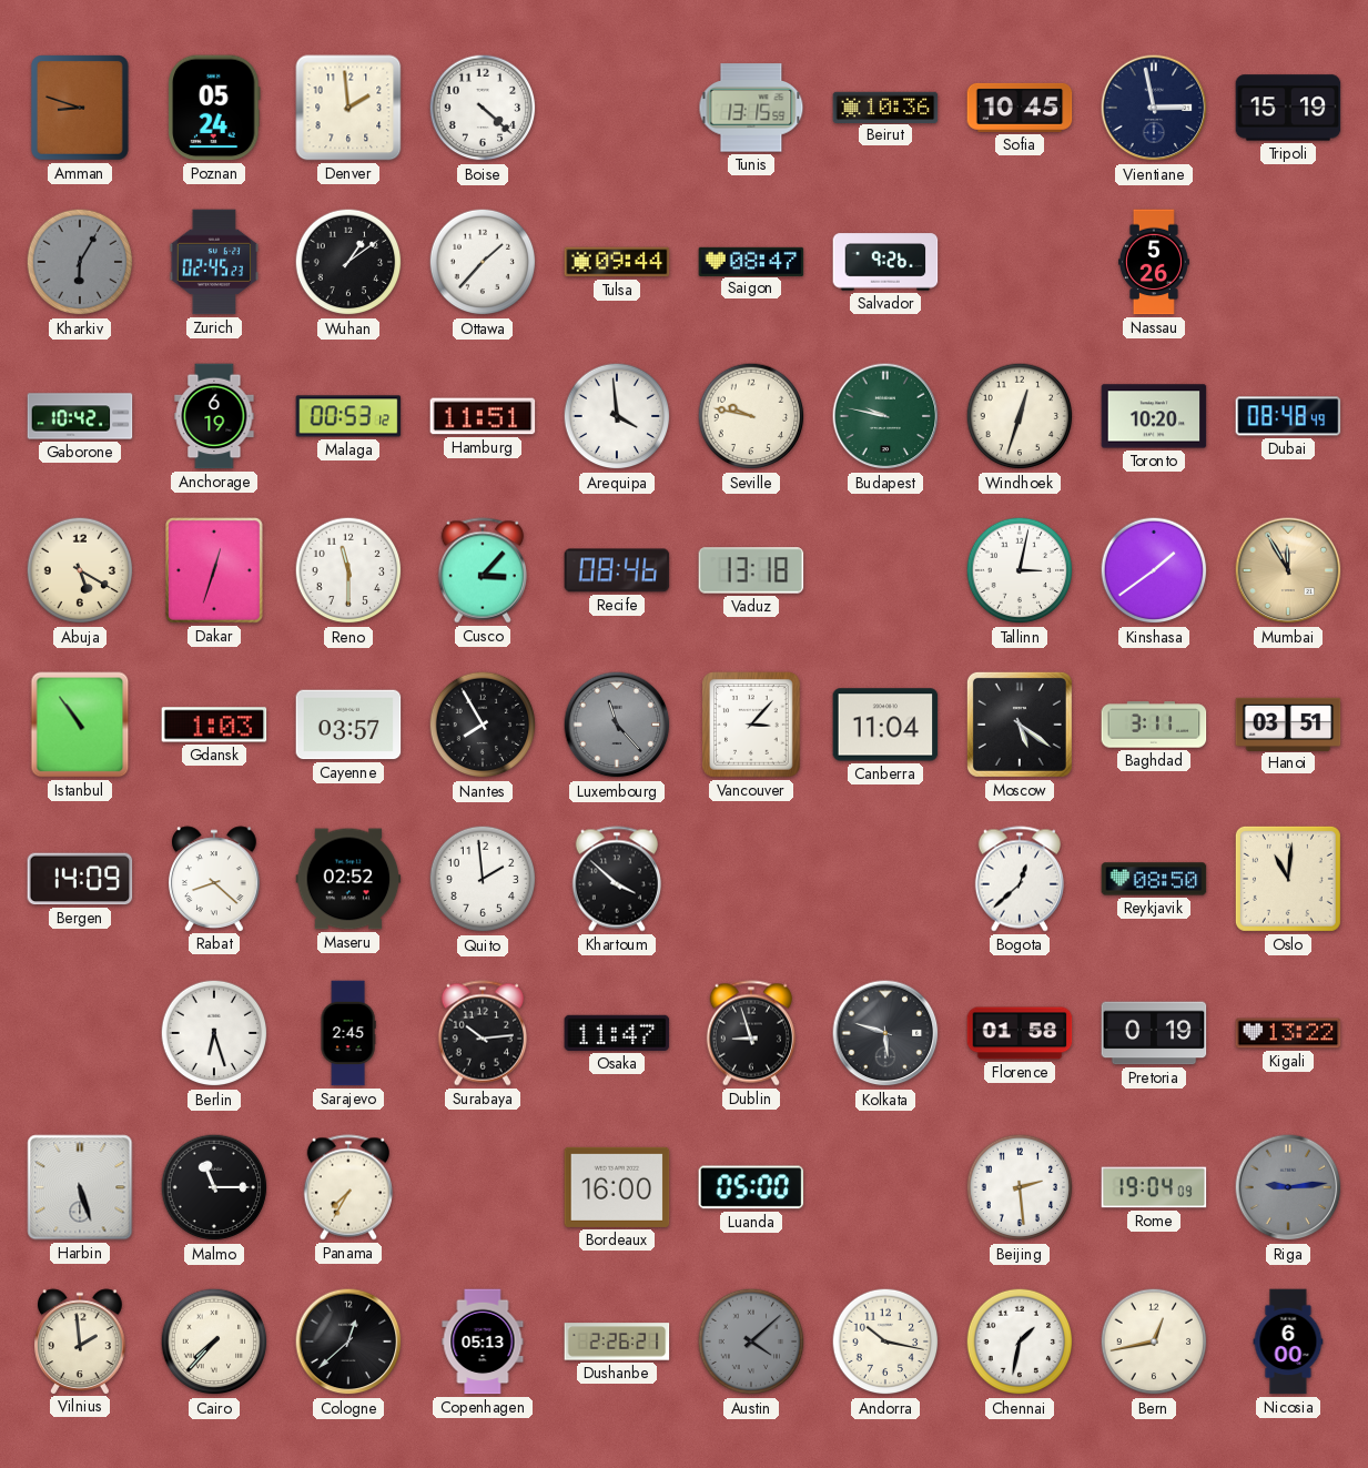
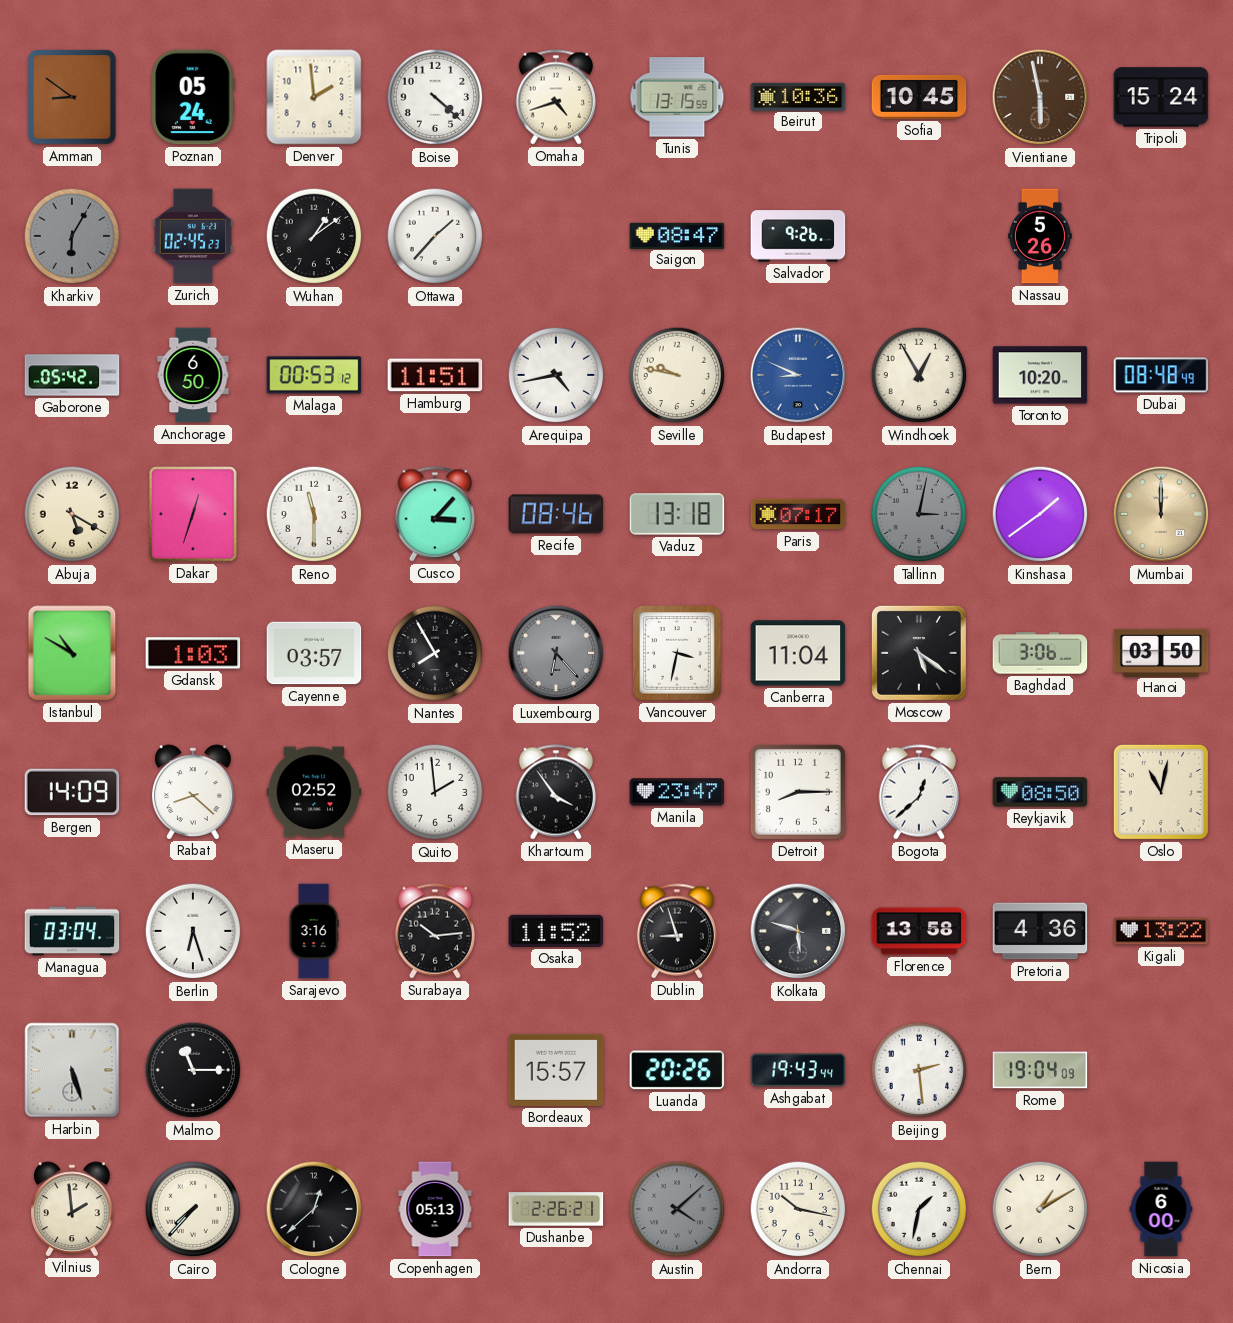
Amman: 8:48 -> 8:51
Omaha: none -> 4:42
Vientiane: 2:58 -> 5:58
Vientiane dial: navy -> brown
Tripoli: 15:19 -> 15:24
Tulsa: 09:44 -> none
Gaborone: 10:42 -> 05:42
Anchorage: 6:19 -> 6:50
Arequipa: 3:59 -> 4:43
Budapest: 9:47 -> 8:49
Budapest dial: green -> blue
Windhoek: 12:33 -> 12:55
Paris: none -> 07:17
Tallinn dial: white -> grey
Mumbai: 11:55 -> 12:00
Istanbul: 10:54 -> 10:50
Luxembourg: 11:23 -> 6:23
Vancouver: 3:07 -> 3:32
Baghdad: 3:11 -> 3:06
Hanoi: 03:51 -> 03:50
Khartoum: 3:52 -> 3:54
Manila: none -> 23:47
Detroit: none -> 8:15
Oslo: 11:01 -> 11:02
Managua: none -> 03:04
Sarajevo: 2:45 -> 3:16
Osaka: 11:47 -> 11:52
Florence: 01:58 -> 13:58
Pretoria: 0:19 -> 4:36
Panama: 7:35 -> none
Bordeaux: 16:00 -> 15:57
Luanda: 05:00 -> 20:26
Ashgabat: none -> 19:43
Riga: 9:14 -> none
Bern: 12:43 -> 1:10
